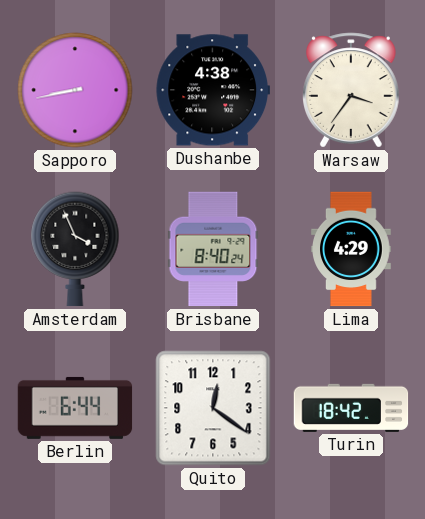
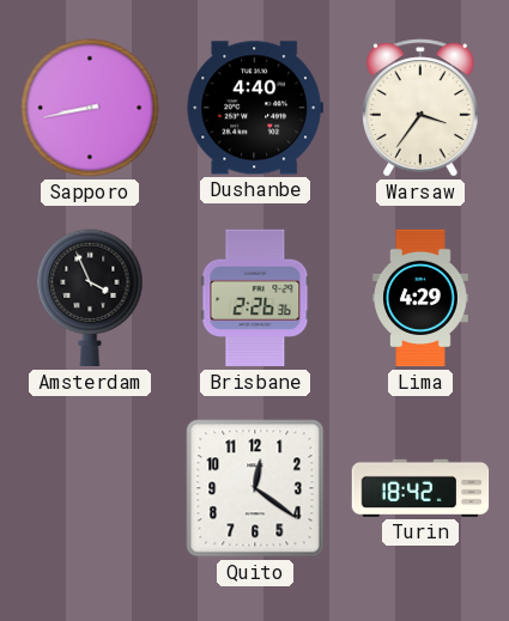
Dushanbe: 4:38 -> 4:40
Brisbane: 8:40 -> 2:26
Berlin: 6:44 -> none
